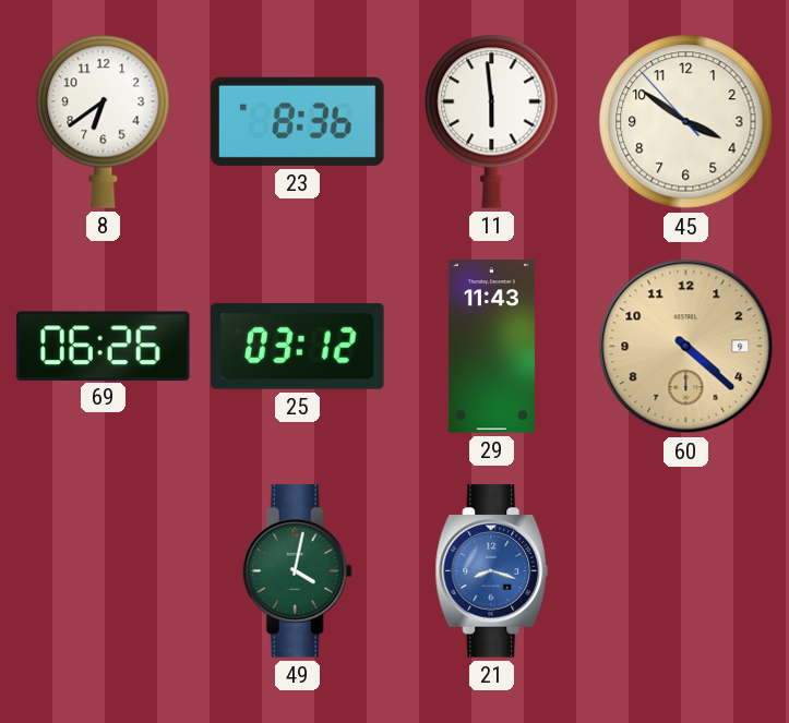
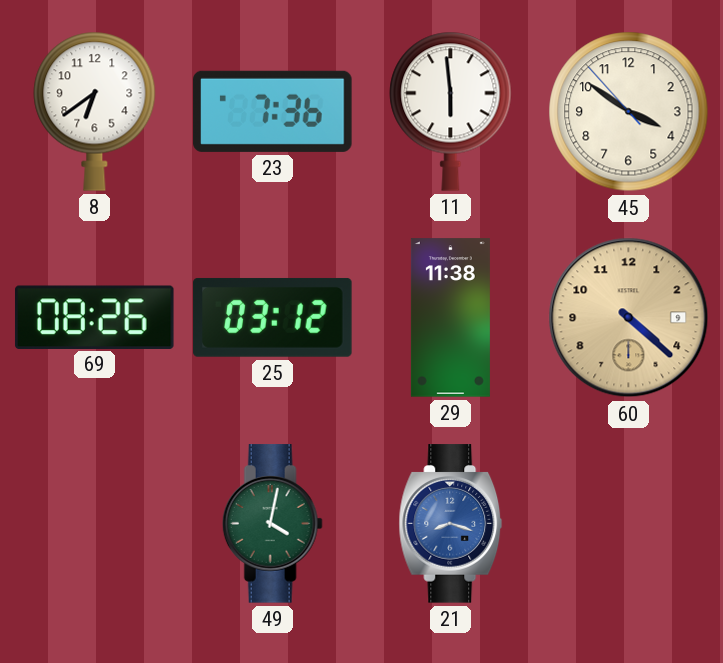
23: 8:36 -> 7:36
69: 06:26 -> 08:26
29: 11:43 -> 11:38
